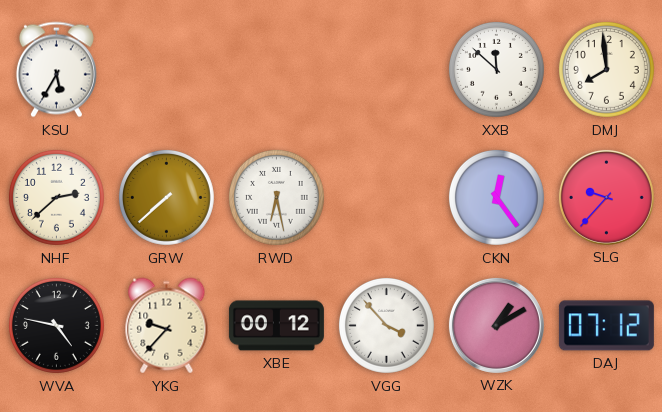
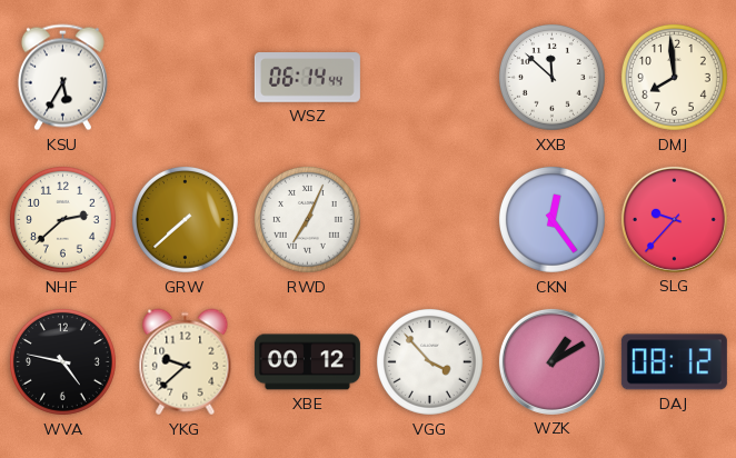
WSZ: none -> 06:14
RWD: 6:28 -> 7:04
YKG: 9:37 -> 9:38
DAJ: 07:12 -> 08:12
